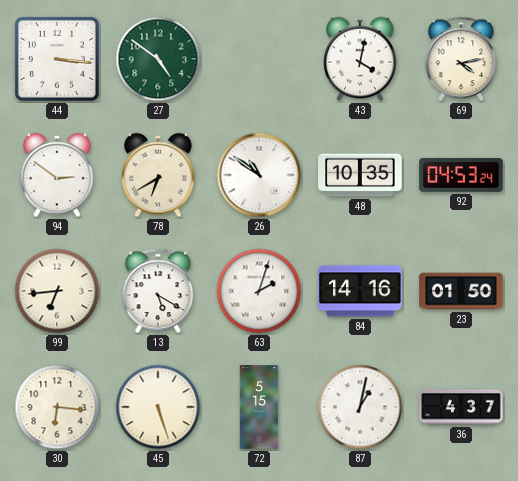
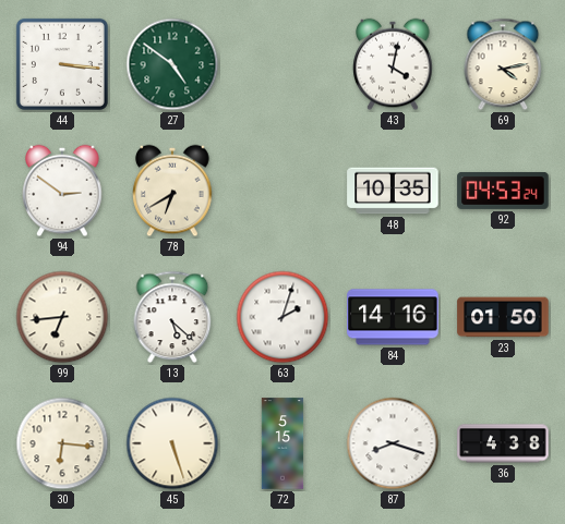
26: 10:51 -> none
13: 5:20 -> 5:22
87: 1:02 -> 8:18
36: 4:37 -> 4:38
